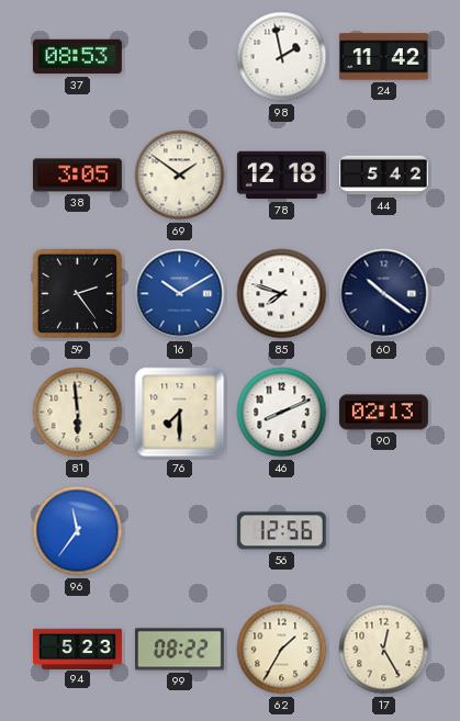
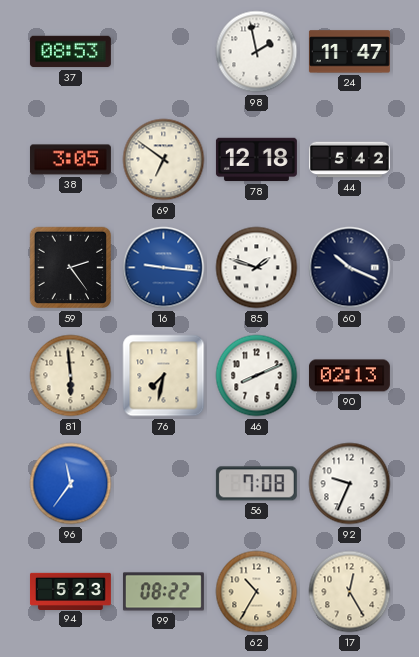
24: 11:42 -> 11:47
69: 1:51 -> 6:51
16: 10:10 -> 9:16
85: 7:48 -> 1:48
60: 10:21 -> 10:19
76: 7:30 -> 7:32
56: 12:56 -> 7:08
92: none -> 9:34
62: 1:35 -> 10:35
